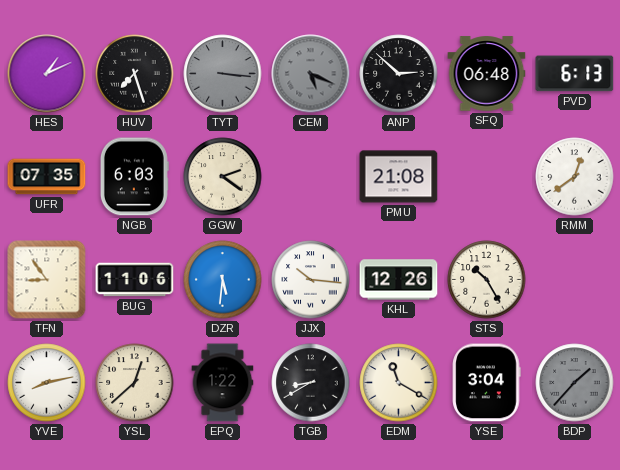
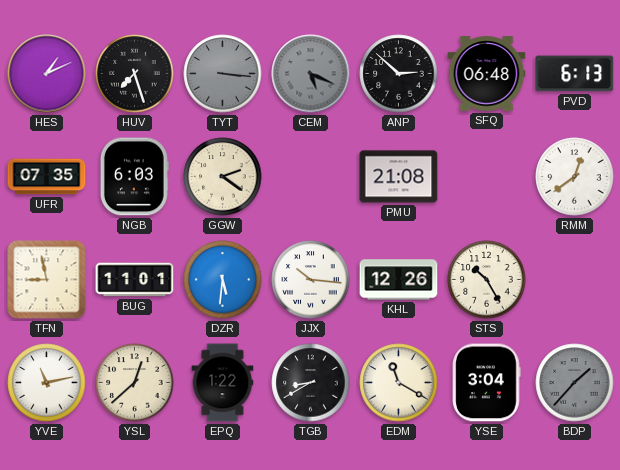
TFN: 8:54 -> 8:58
BUG: 11:06 -> 11:01
YVE: 8:13 -> 11:13
